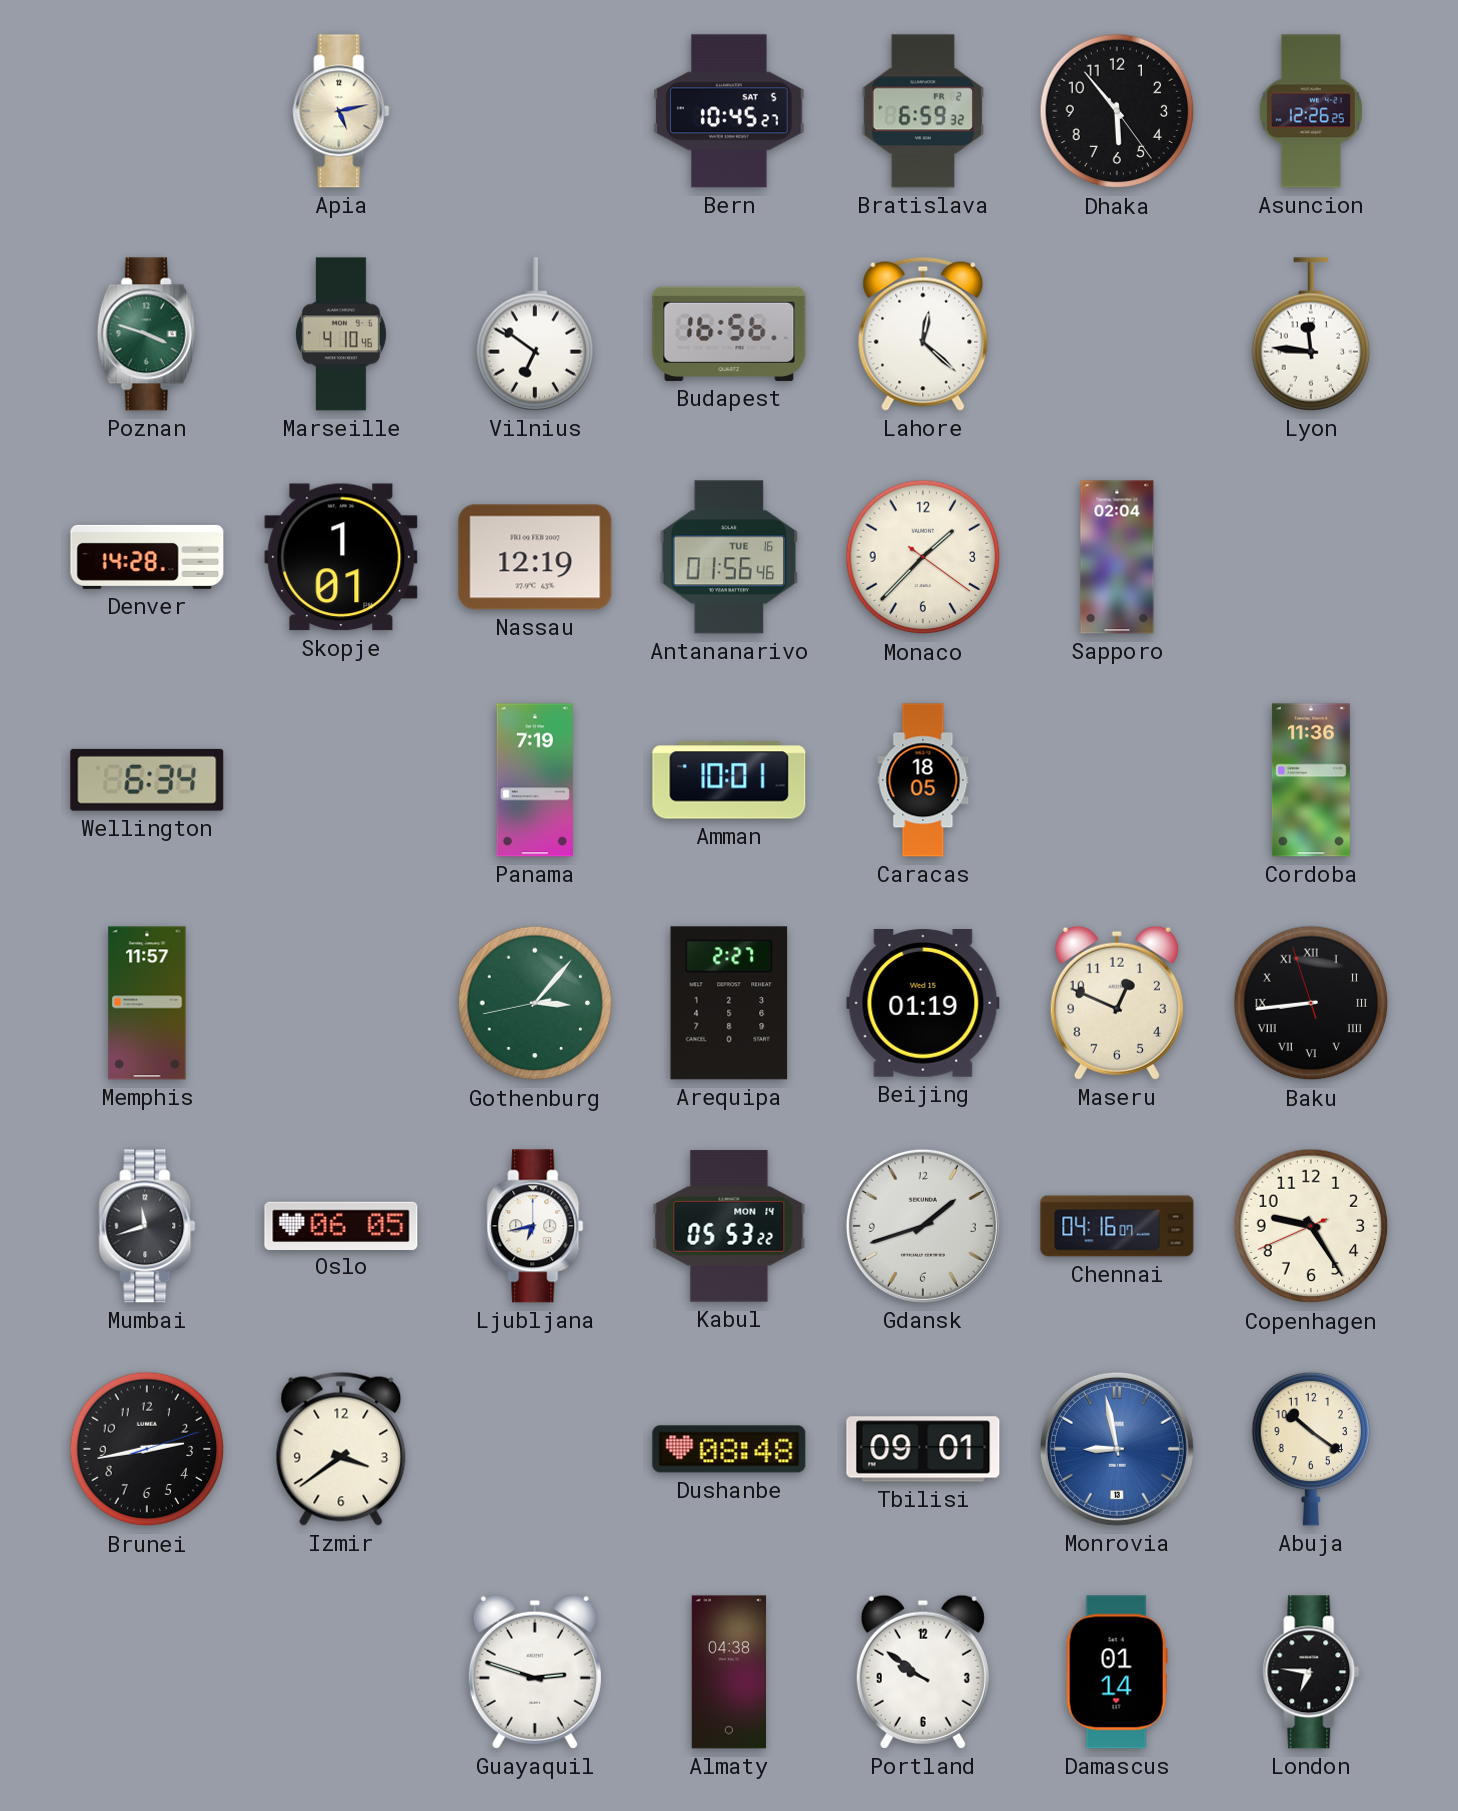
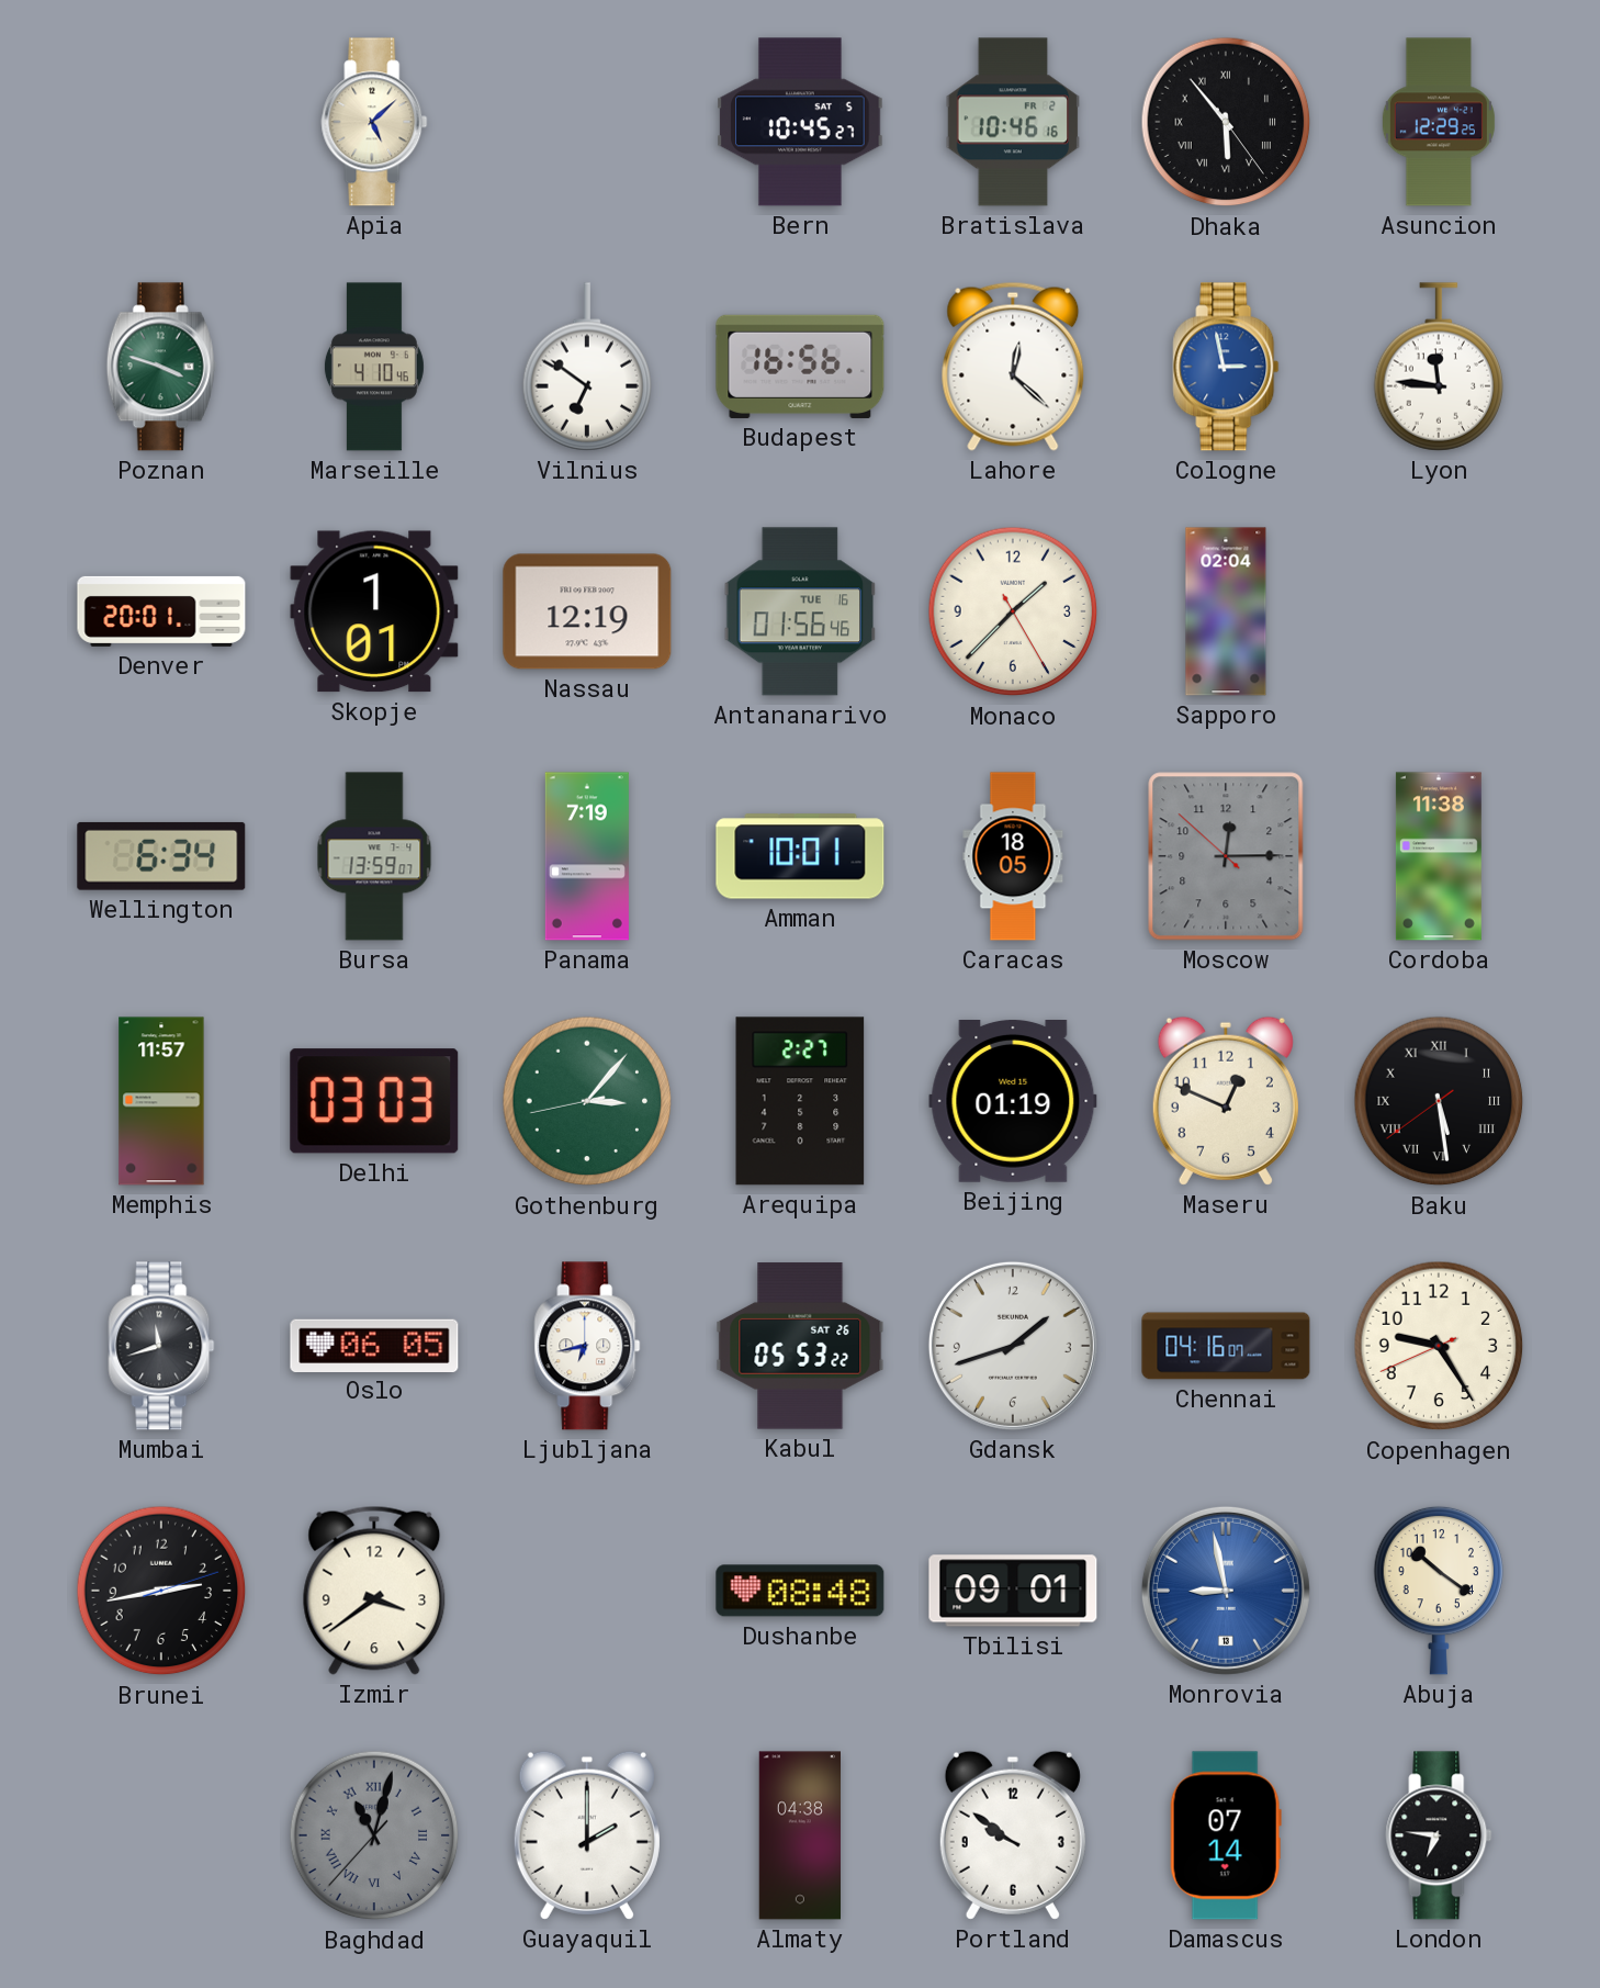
Apia: 5:13 -> 5:08
Bratislava: 6:59 -> 10:46
Dhaka numerals: Arabic -> Roman
Asuncion: 12:26 -> 12:29
Cologne: none -> 2:58
Denver: 14:28 -> 20:01
Monaco: 1:37:21 -> 1:37:25
Bursa: none -> 13:59
Moscow: none -> 12:14
Cordoba: 11:36 -> 11:38
Delhi: none -> 03:03
Baku: 8:43 -> 5:28
Kabul date: MON 14 -> SAT 26
Baghdad: none -> 11:02
Guayaquil: 2:48 -> 2:00
Damascus: 01:14 -> 07:14
